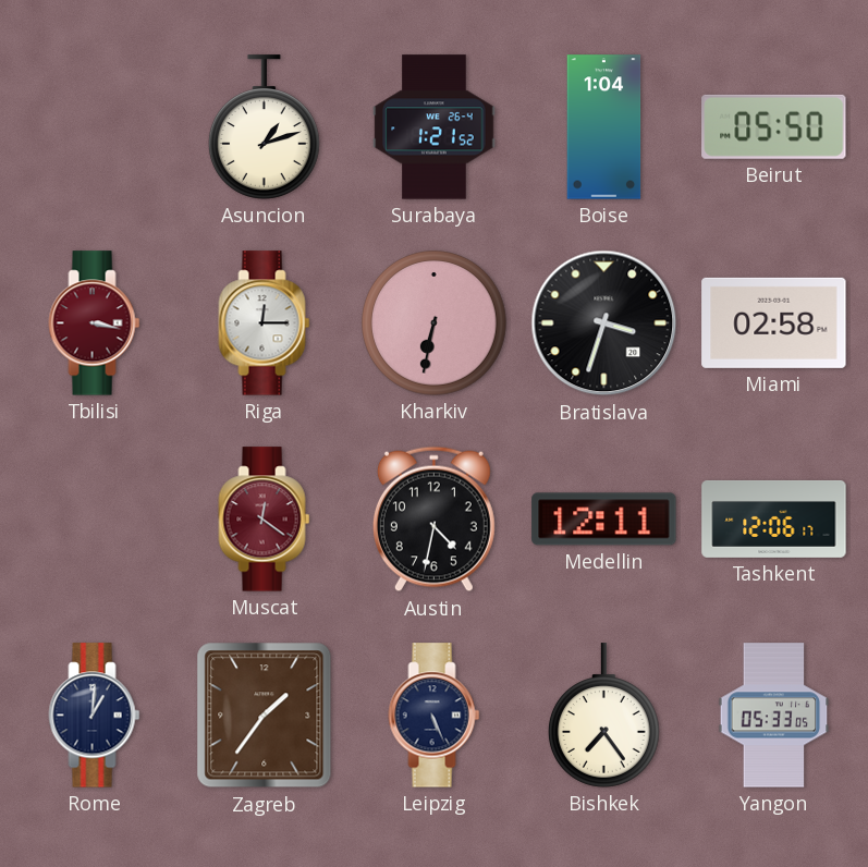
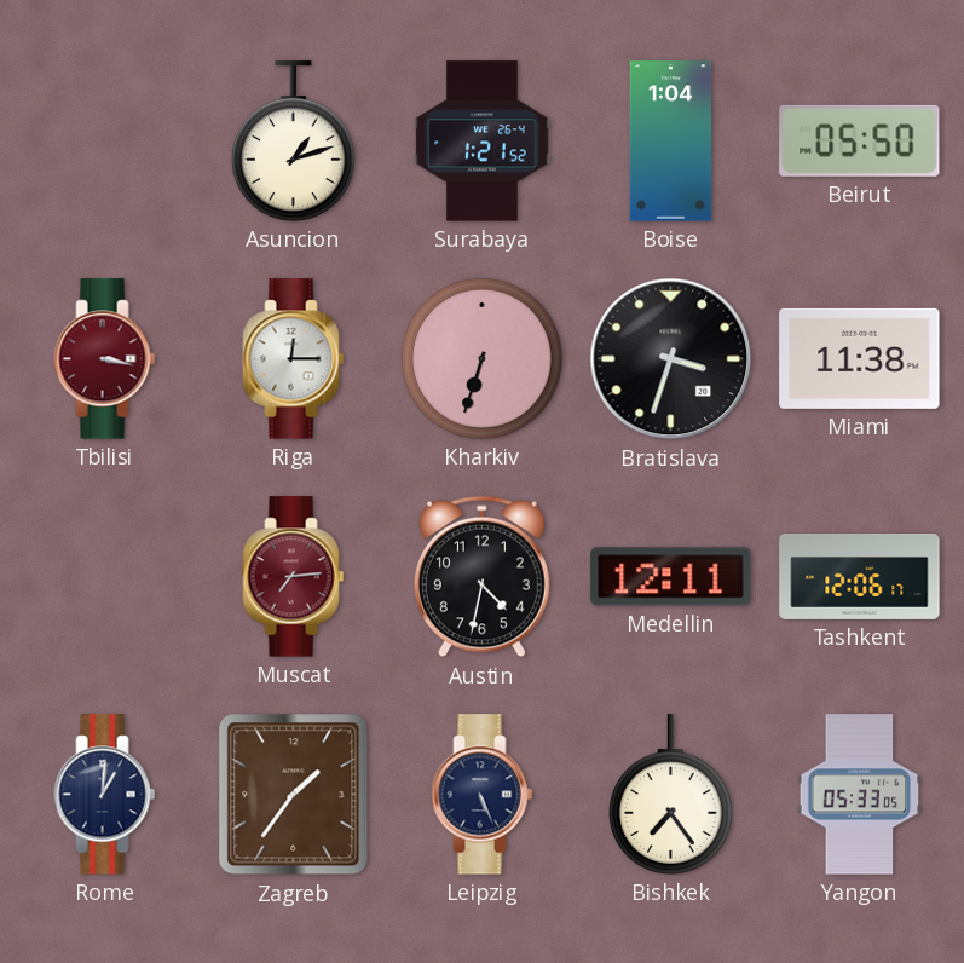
Kharkiv: 6:32 -> 6:33
Miami: 02:58 -> 11:38
Muscat: 12:21 -> 7:14
